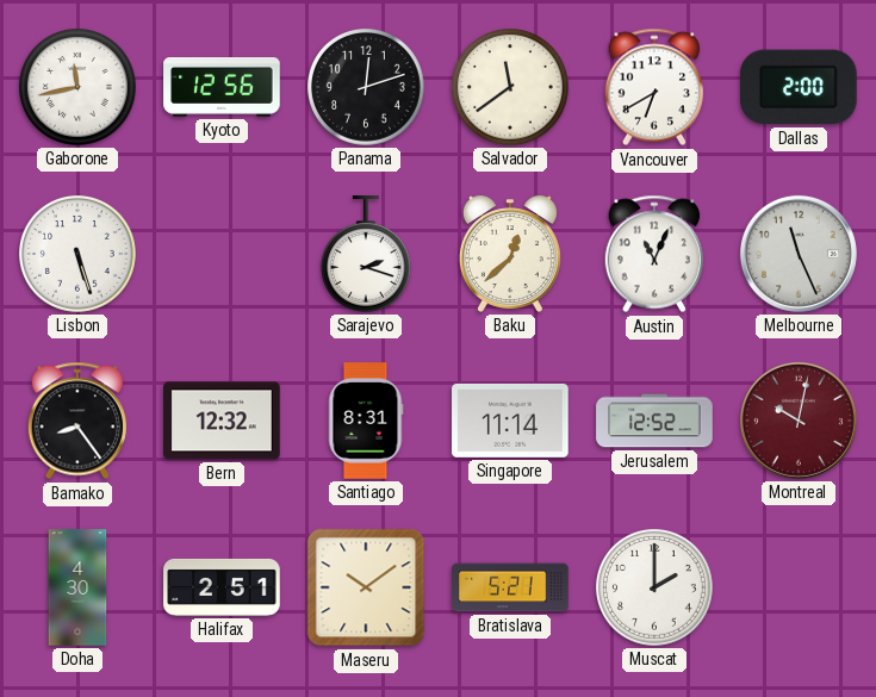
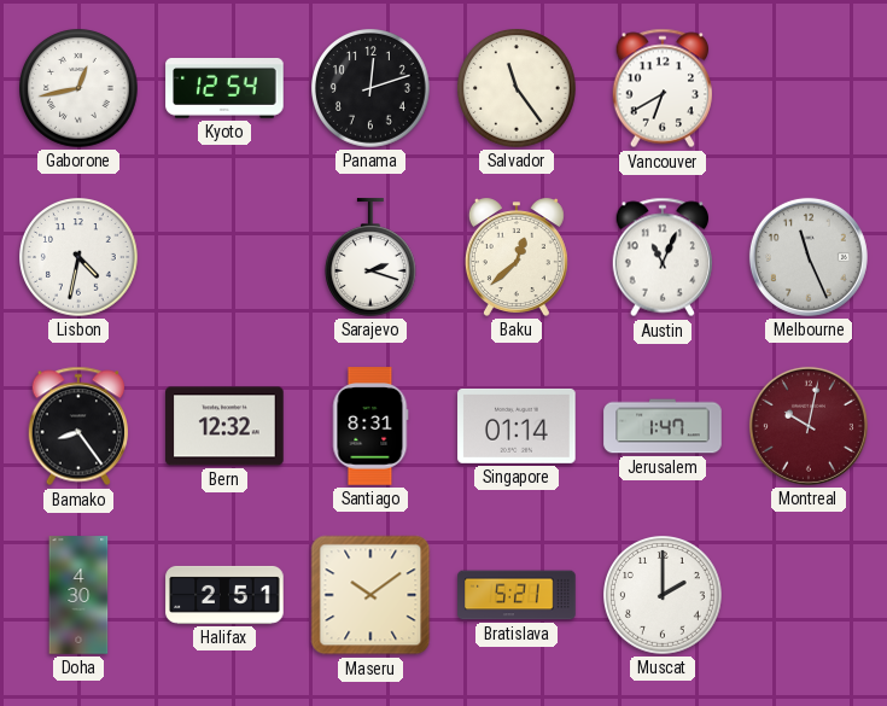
Gaborone: 11:43 -> 12:43
Kyoto: 12:56 -> 12:54
Salvador: 11:39 -> 11:24
Dallas: 2:00 -> none
Lisbon: 5:27 -> 4:32
Singapore: 11:14 -> 01:14
Jerusalem: 12:52 -> 1:47
